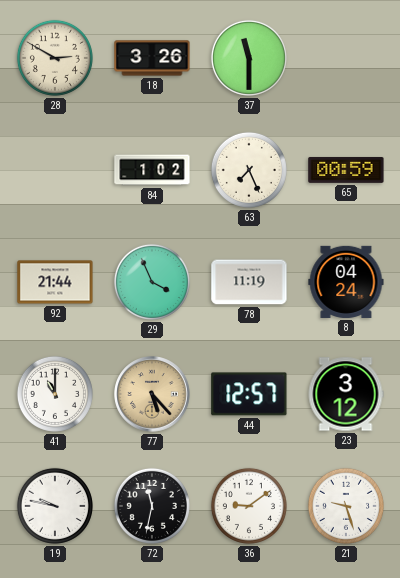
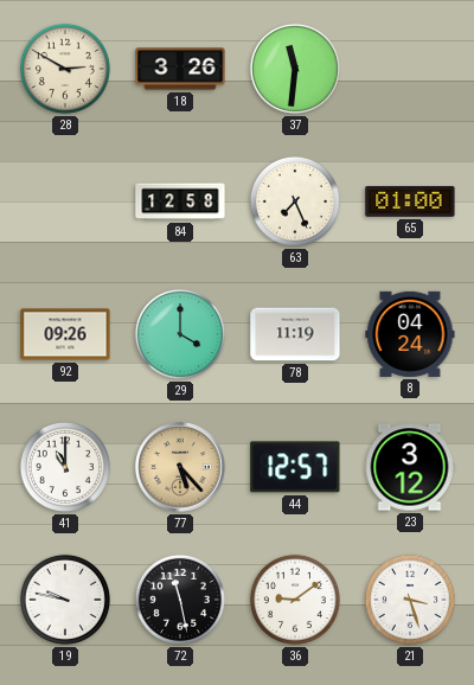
37: 11:30 -> 11:31
84: 1:02 -> 12:58
65: 00:59 -> 01:00
92: 21:44 -> 09:26
29: 3:56 -> 4:00
72: 11:32 -> 11:28
21: 9:27 -> 3:27
